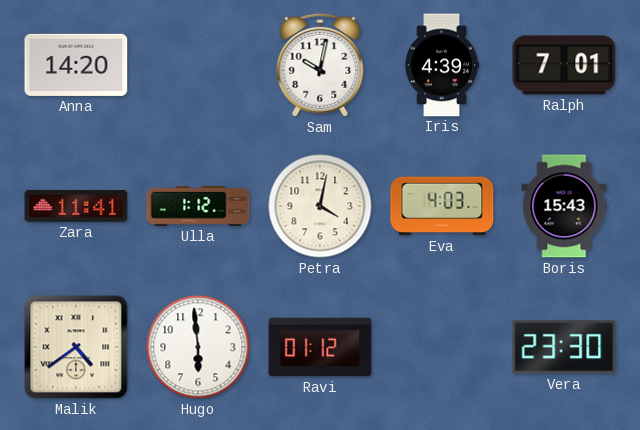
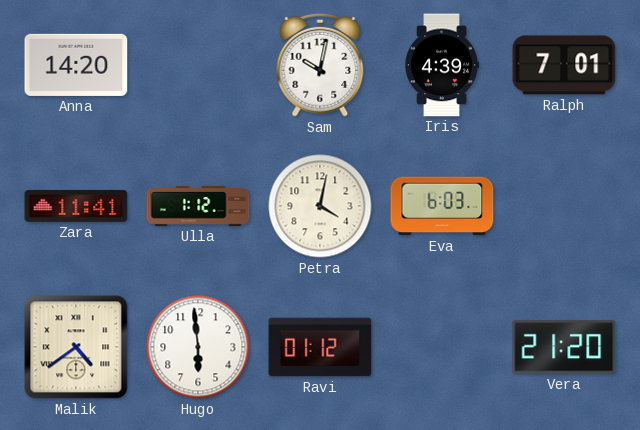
Eva: 4:03 -> 6:03
Boris: 15:43 -> none
Vera: 23:30 -> 21:20
